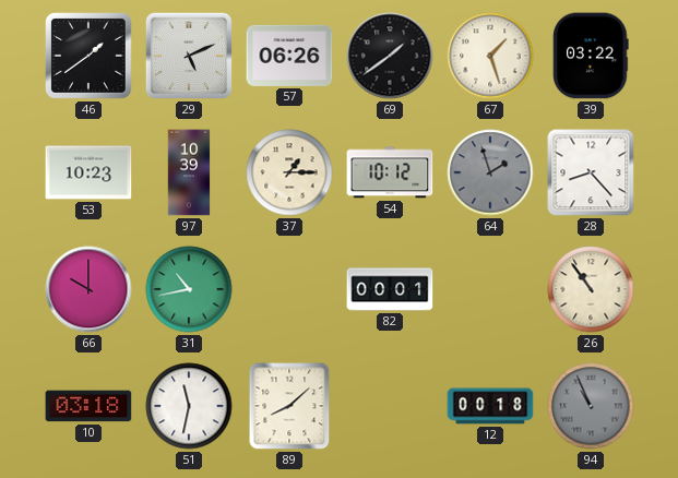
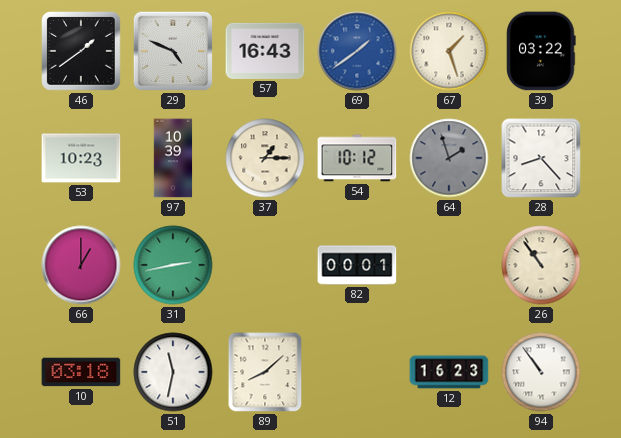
29: 5:11 -> 4:49
57: 06:26 -> 16:43
69 dial: black -> blue
66: 10:00 -> 1:00
31: 10:43 -> 2:43
12: 00:18 -> 16:23
94: 10:56 -> 10:54
94 dial: grey -> white
